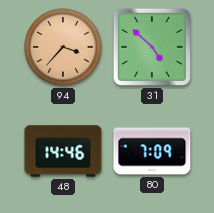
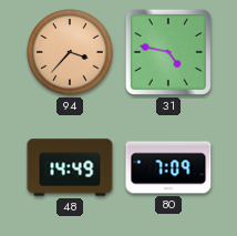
31: 4:52 -> 4:47
48: 14:46 -> 14:49
